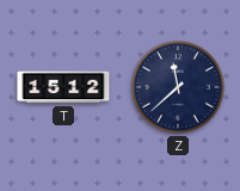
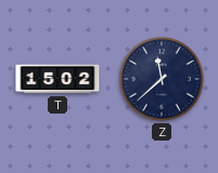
T: 15:12 -> 15:02
